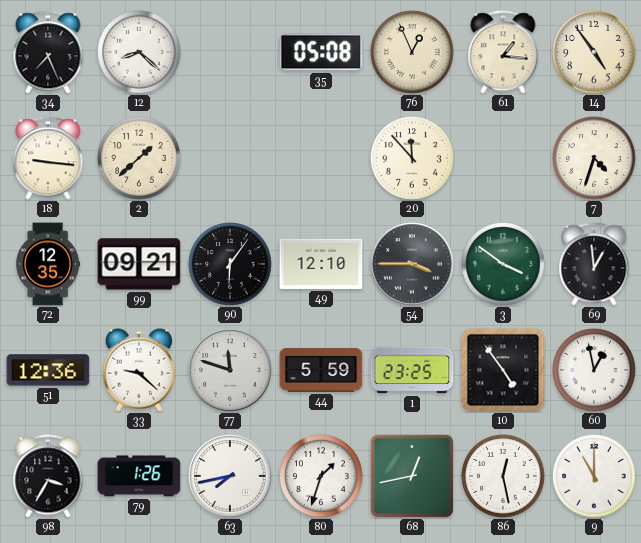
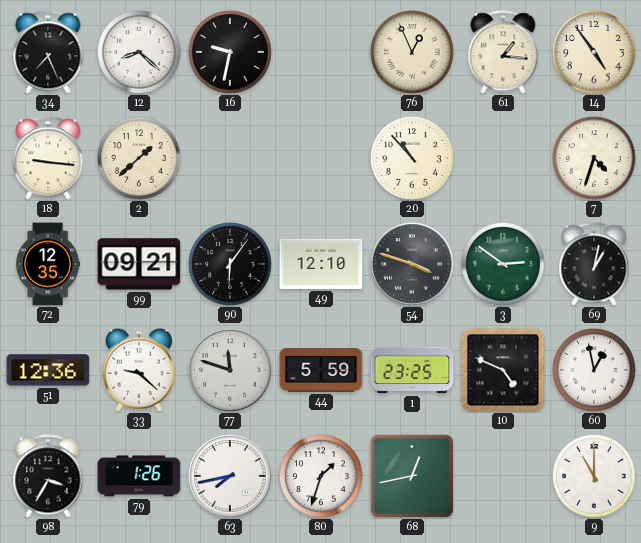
16: none -> 9:32
35: 05:08 -> none
20: 11:53 -> 10:53
54: 3:45 -> 3:48
3: 3:51 -> 2:51
69: 12:59 -> 1:02
10: 4:54 -> 4:49
86: 12:28 -> none
